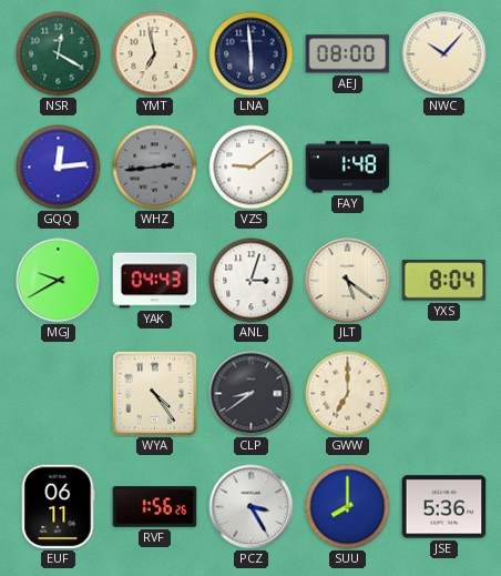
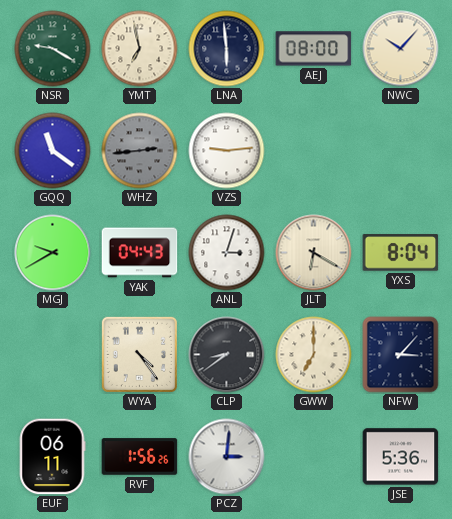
NSR: 12:20 -> 9:20
GQQ: 12:14 -> 11:21
VZS: 9:09 -> 9:14
FAY: 1:48 -> none
JLT: 5:21 -> 6:20
NFW: none -> 3:07
PCZ: 3:25 -> 3:01
SUU: 8:00 -> none
